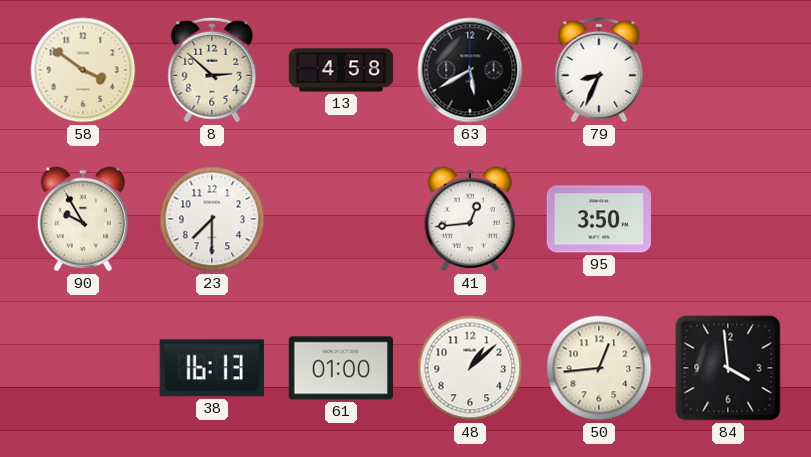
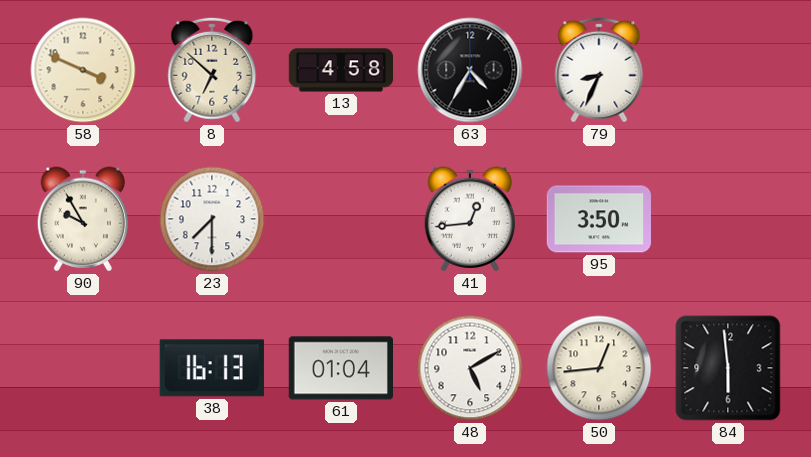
58: 3:51 -> 3:49
8: 2:52 -> 6:52
63: 5:40 -> 4:35
61: 01:00 -> 01:04
48: 1:08 -> 5:10
84: 3:59 -> 5:59
